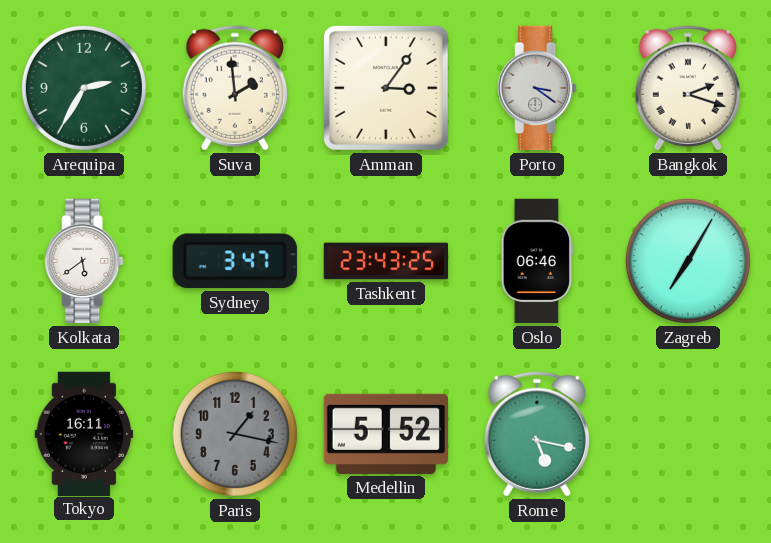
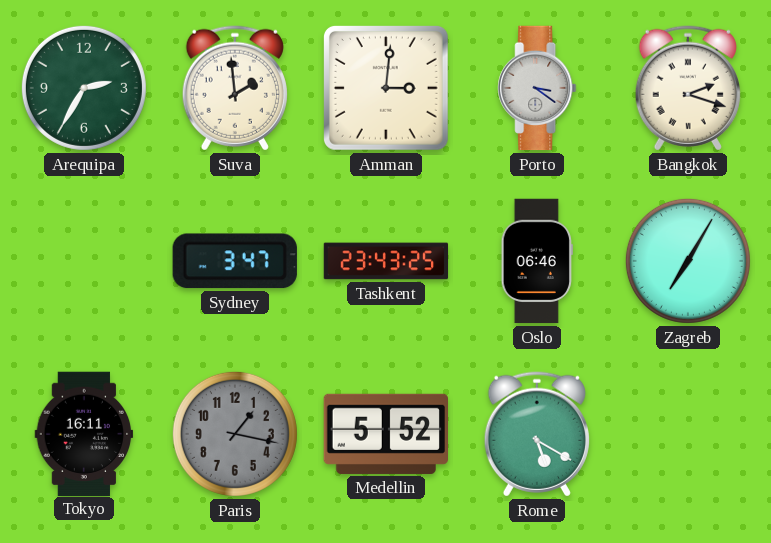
Amman: 3:06 -> 3:01
Kolkata: 5:39 -> none
Rome: 5:17 -> 5:20
